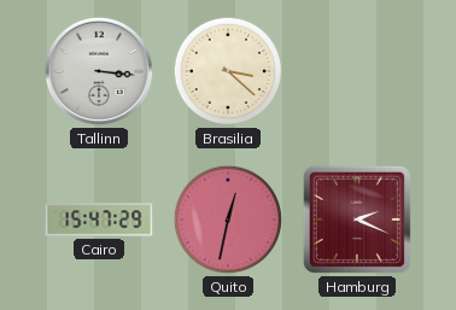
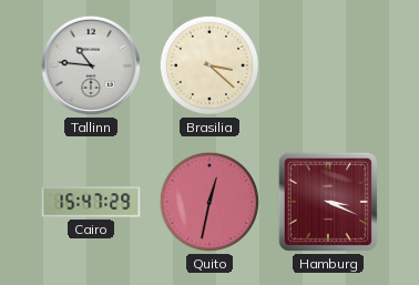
Tallinn: 3:16 -> 10:46
Hamburg: 2:19 -> 3:19
